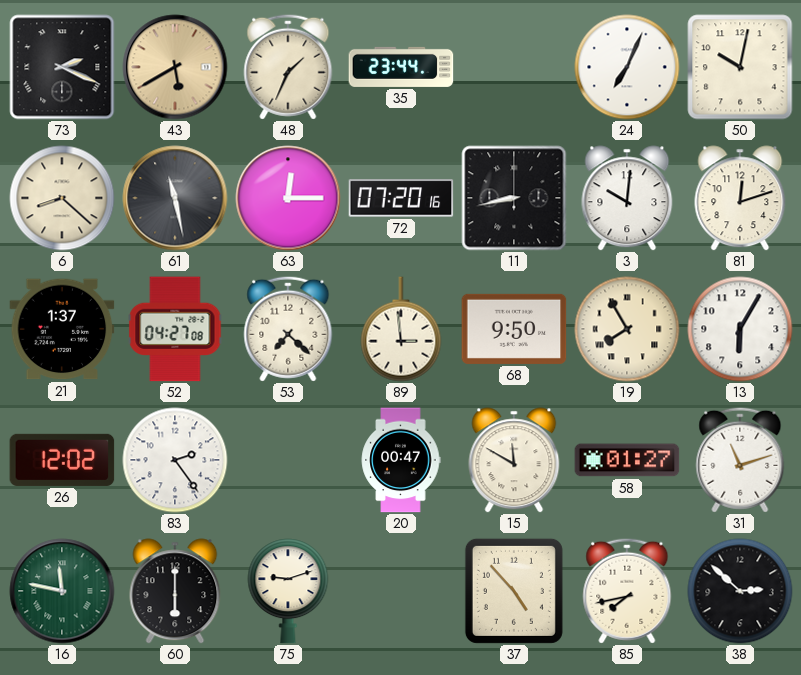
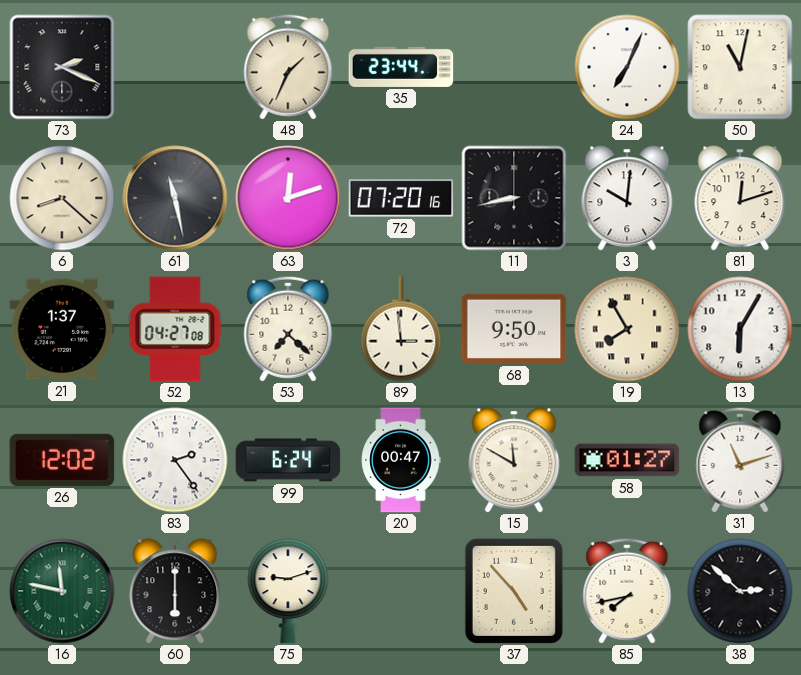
43: 5:40 -> none
50: 10:02 -> 11:02
63: 12:15 -> 12:12
99: none -> 6:24
